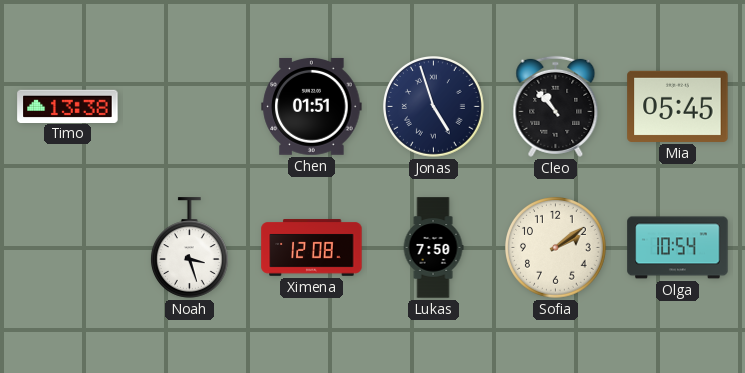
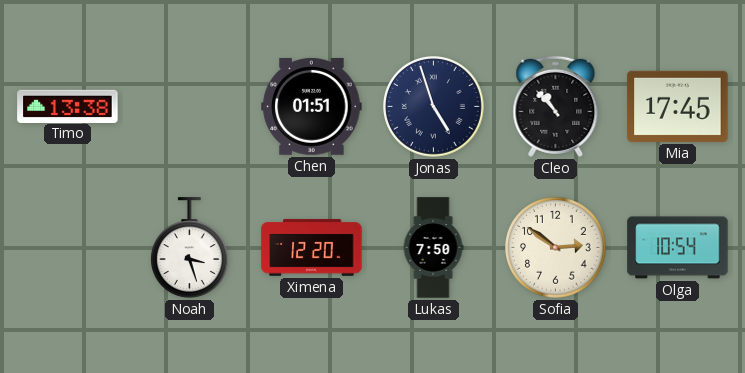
Mia: 05:45 -> 17:45
Ximena: 12:08 -> 12:20
Sofia: 2:09 -> 2:51
